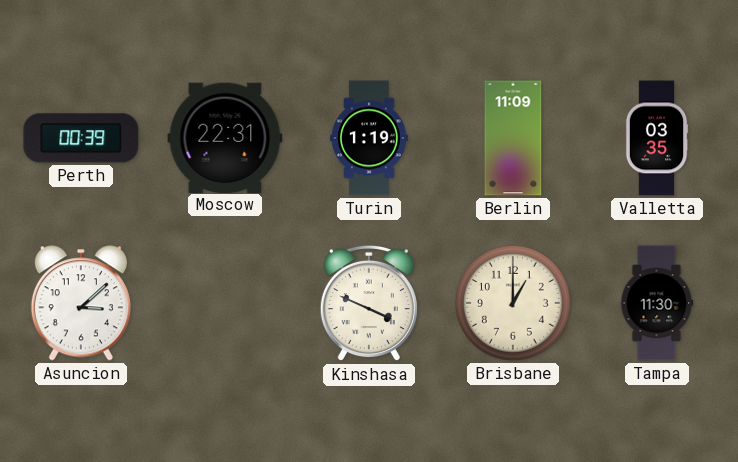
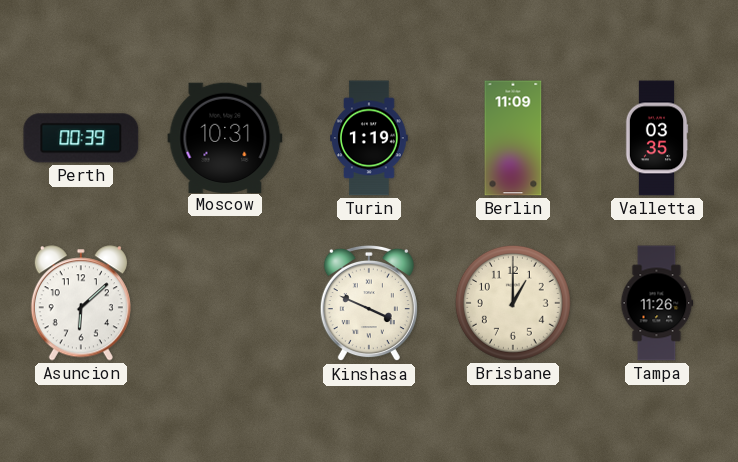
Moscow: 22:31 -> 10:31
Asuncion: 3:08 -> 6:08
Tampa: 11:30 -> 11:26
